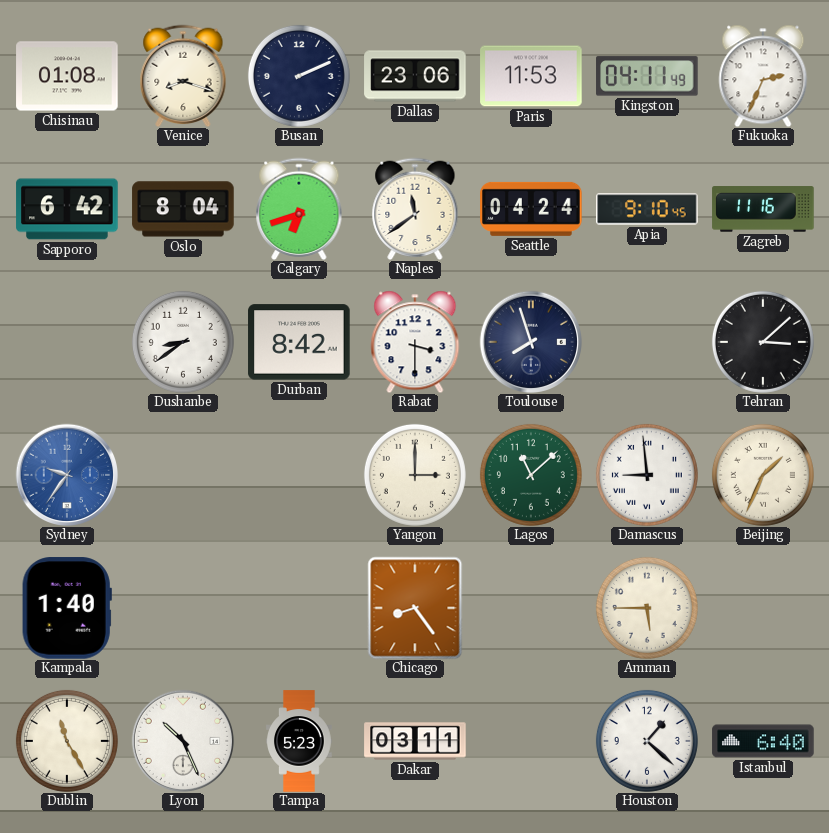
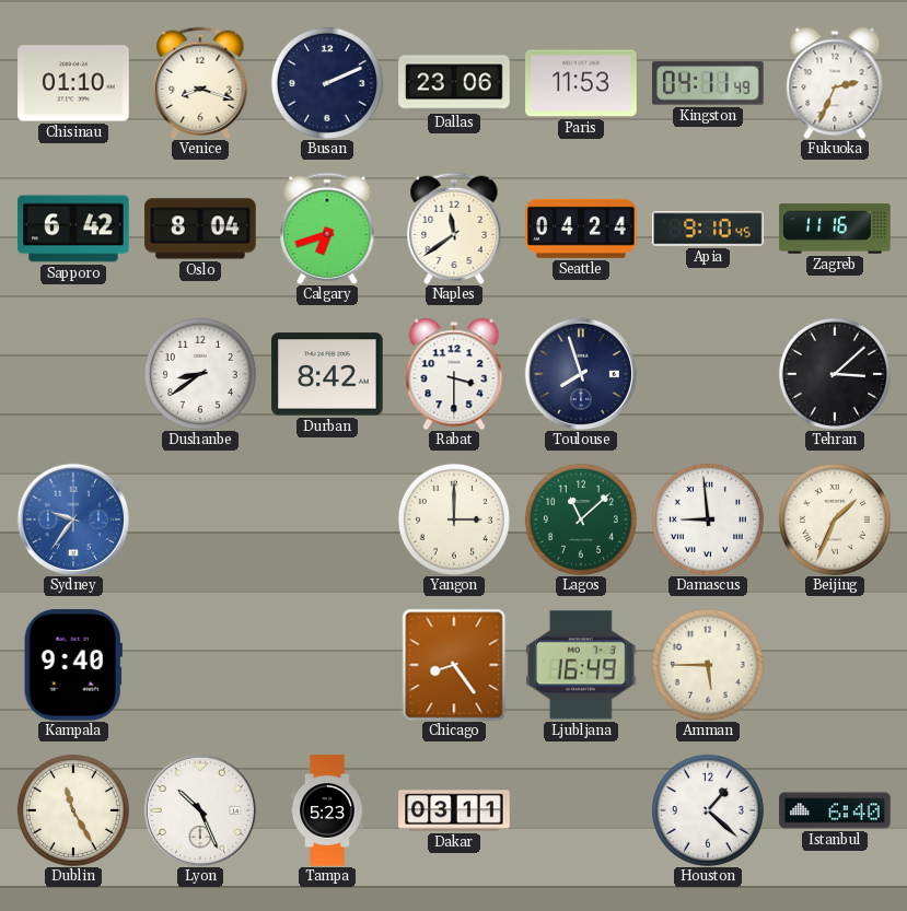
Chisinau: 01:08 -> 01:10
Kampala: 1:40 -> 9:40
Ljubljana: none -> 16:49
